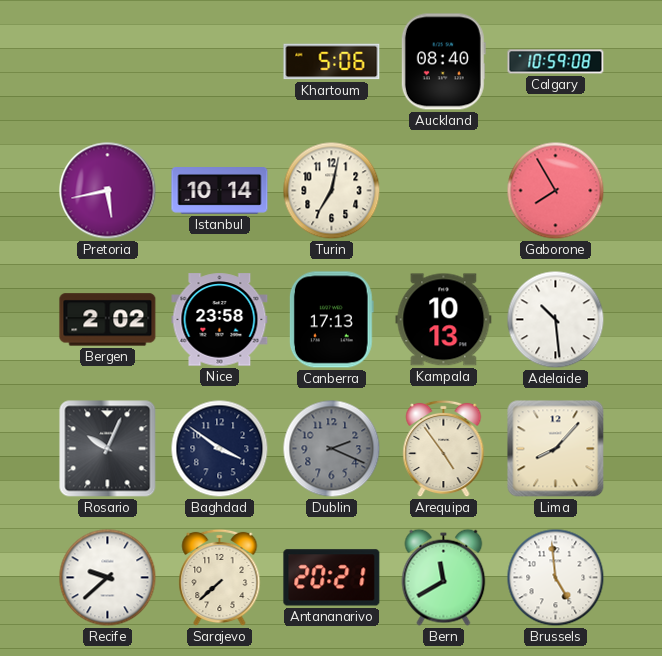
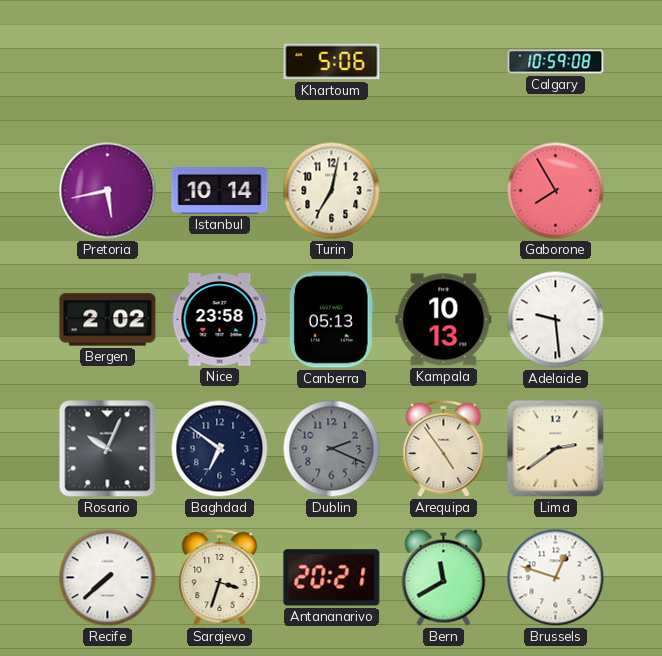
Auckland: 08:40 -> none
Canberra: 17:13 -> 05:13
Adelaide: 10:29 -> 9:29
Baghdad: 3:51 -> 6:51
Lima: 8:07 -> 2:39
Recife: 9:38 -> 7:38
Sarajevo: 7:38 -> 3:33
Brussels: 4:59 -> 12:48
